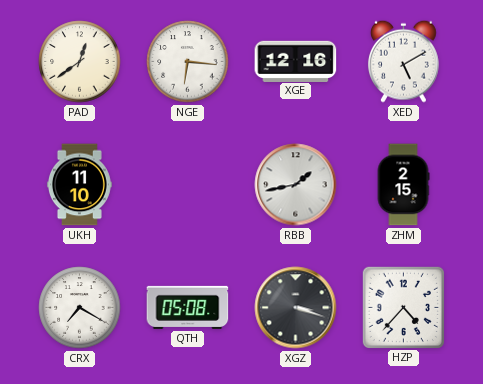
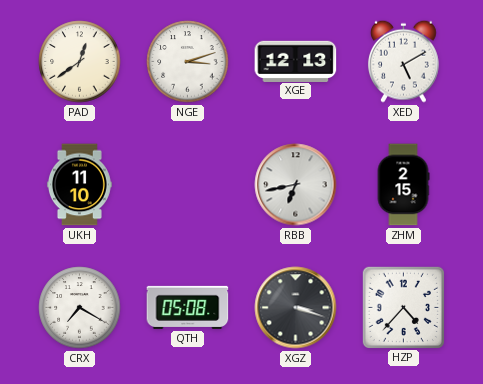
NGE: 6:16 -> 3:12
XGE: 12:16 -> 12:13
RBB: 1:43 -> 6:43
